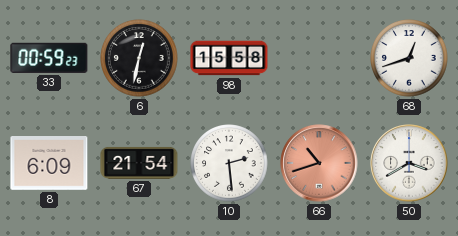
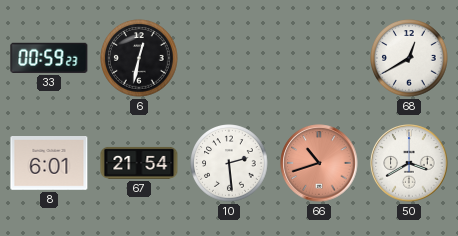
98: 15:58 -> none
68: 12:42 -> 12:40
8: 6:09 -> 6:01
